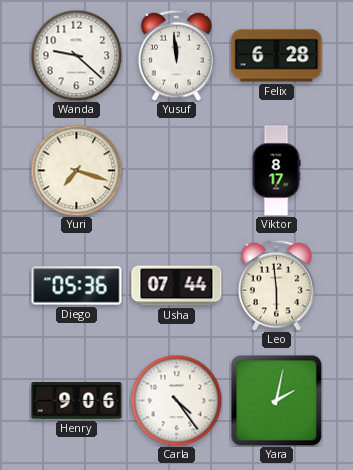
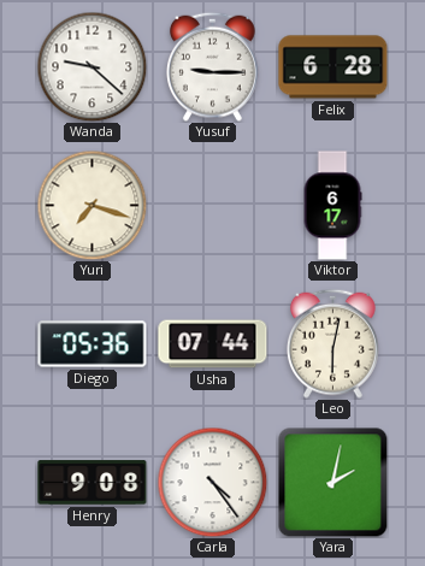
Yusuf: 11:59 -> 9:15
Viktor: 8:17 -> 6:17
Leo: 5:59 -> 6:02
Henry: 9:06 -> 9:08
